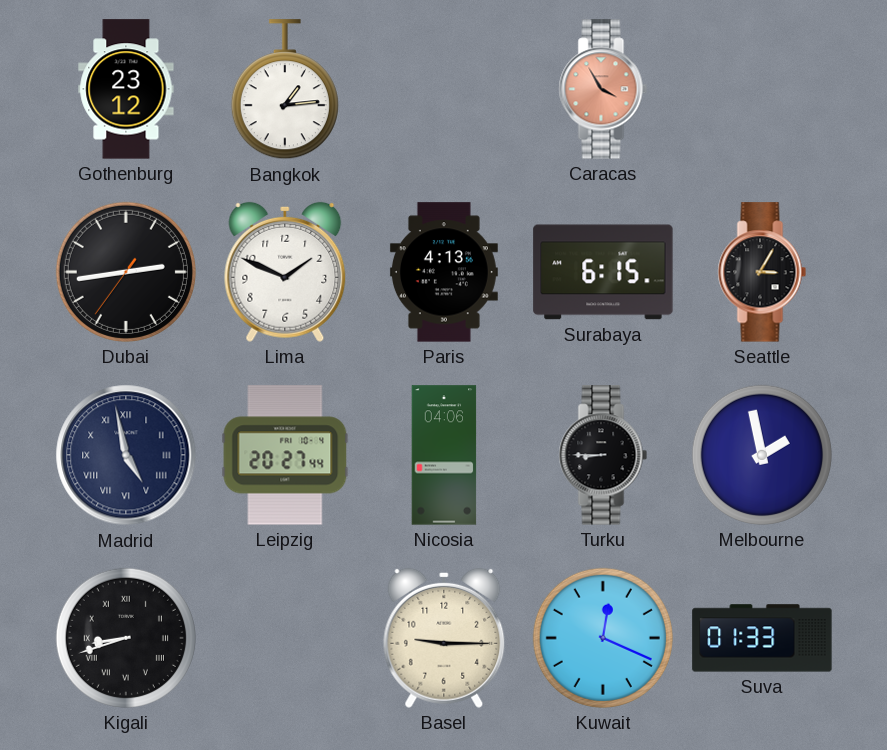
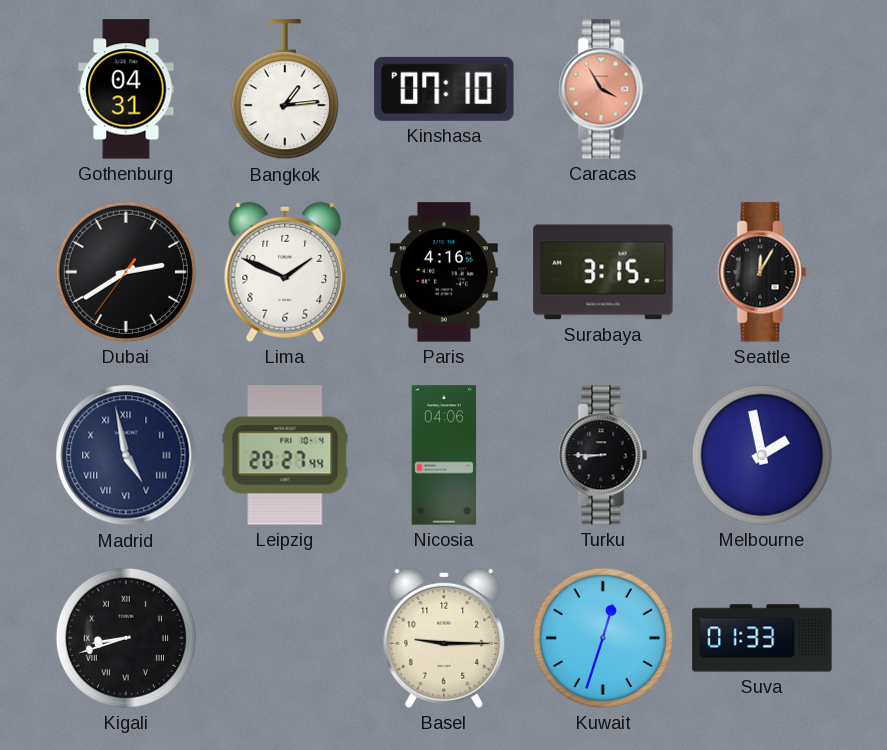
Gothenburg: 23:12 -> 04:31
Kinshasa: none -> 07:10
Dubai: 2:43 -> 2:39
Paris: 4:13 -> 4:16
Surabaya: 6:15 -> 3:15
Seattle: 3:05 -> 12:05
Kuwait: 12:19 -> 12:33
